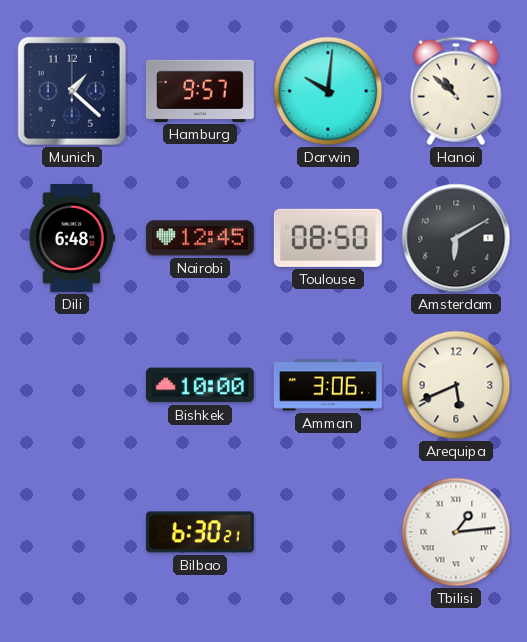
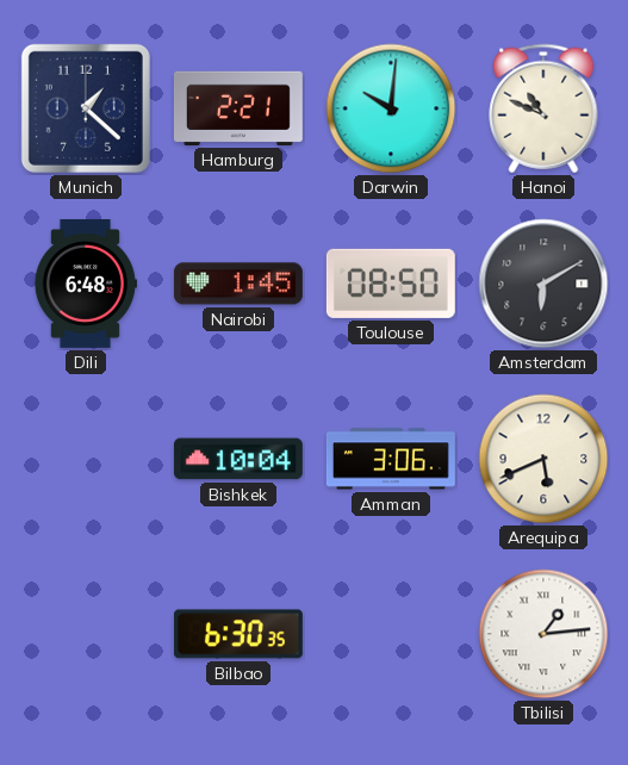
Hamburg: 9:57 -> 2:21
Hanoi: 10:52 -> 10:49
Nairobi: 12:45 -> 1:45
Bishkek: 10:00 -> 10:04
Bilbao: 6:30:21 -> 6:30:35
